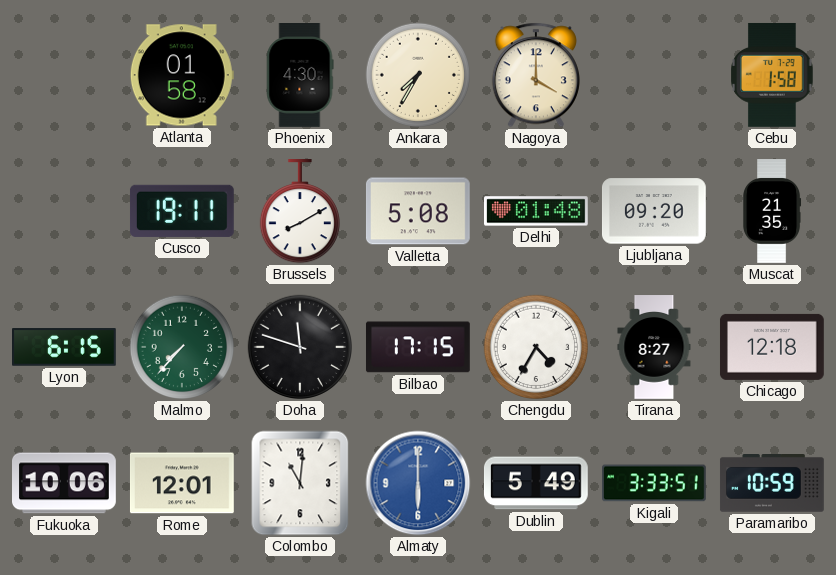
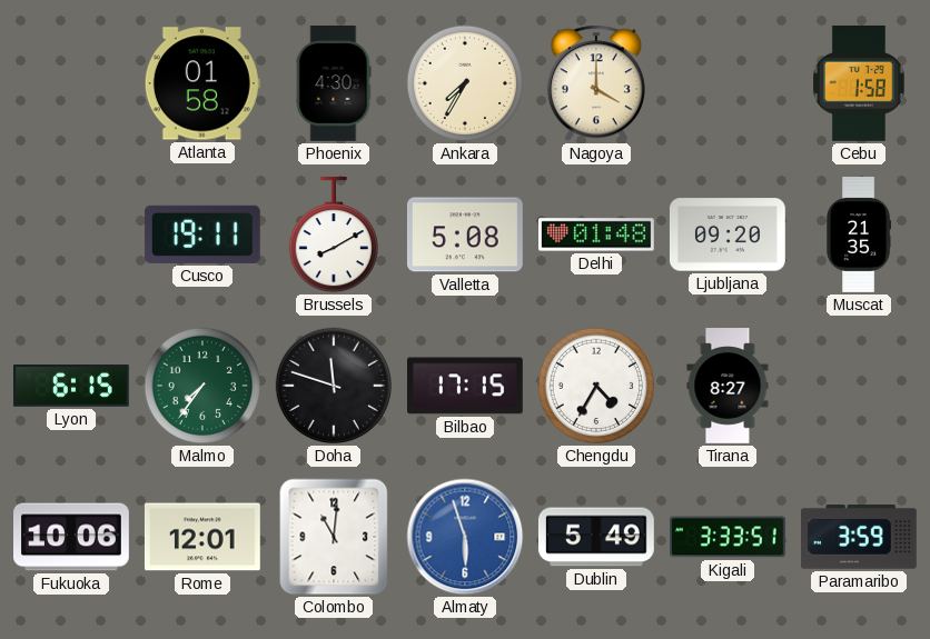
Malmo: 7:37 -> 7:36
Chicago: 12:18 -> none
Almaty: 6:00 -> 5:57
Paramaribo: 10:59 -> 3:59
